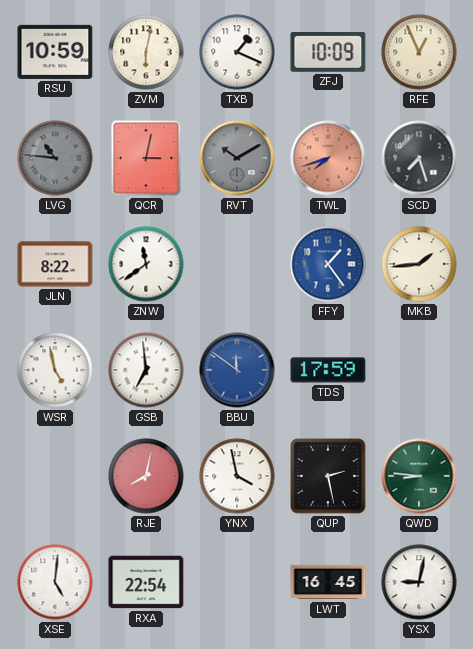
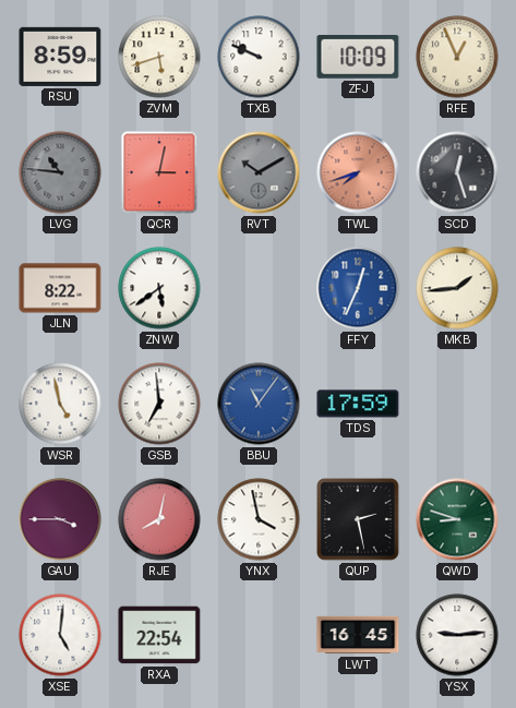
RSU: 10:59 -> 8:59
ZVM: 6:02 -> 5:42
TXB: 1:19 -> 9:49
SCD: 7:27 -> 12:27
ZNW: 11:39 -> 5:39
FFY: 1:24 -> 12:34
BBU: 11:51 -> 11:06
GAU: none -> 3:45
QWD: 8:46 -> 8:48
YSX: 9:02 -> 9:14
